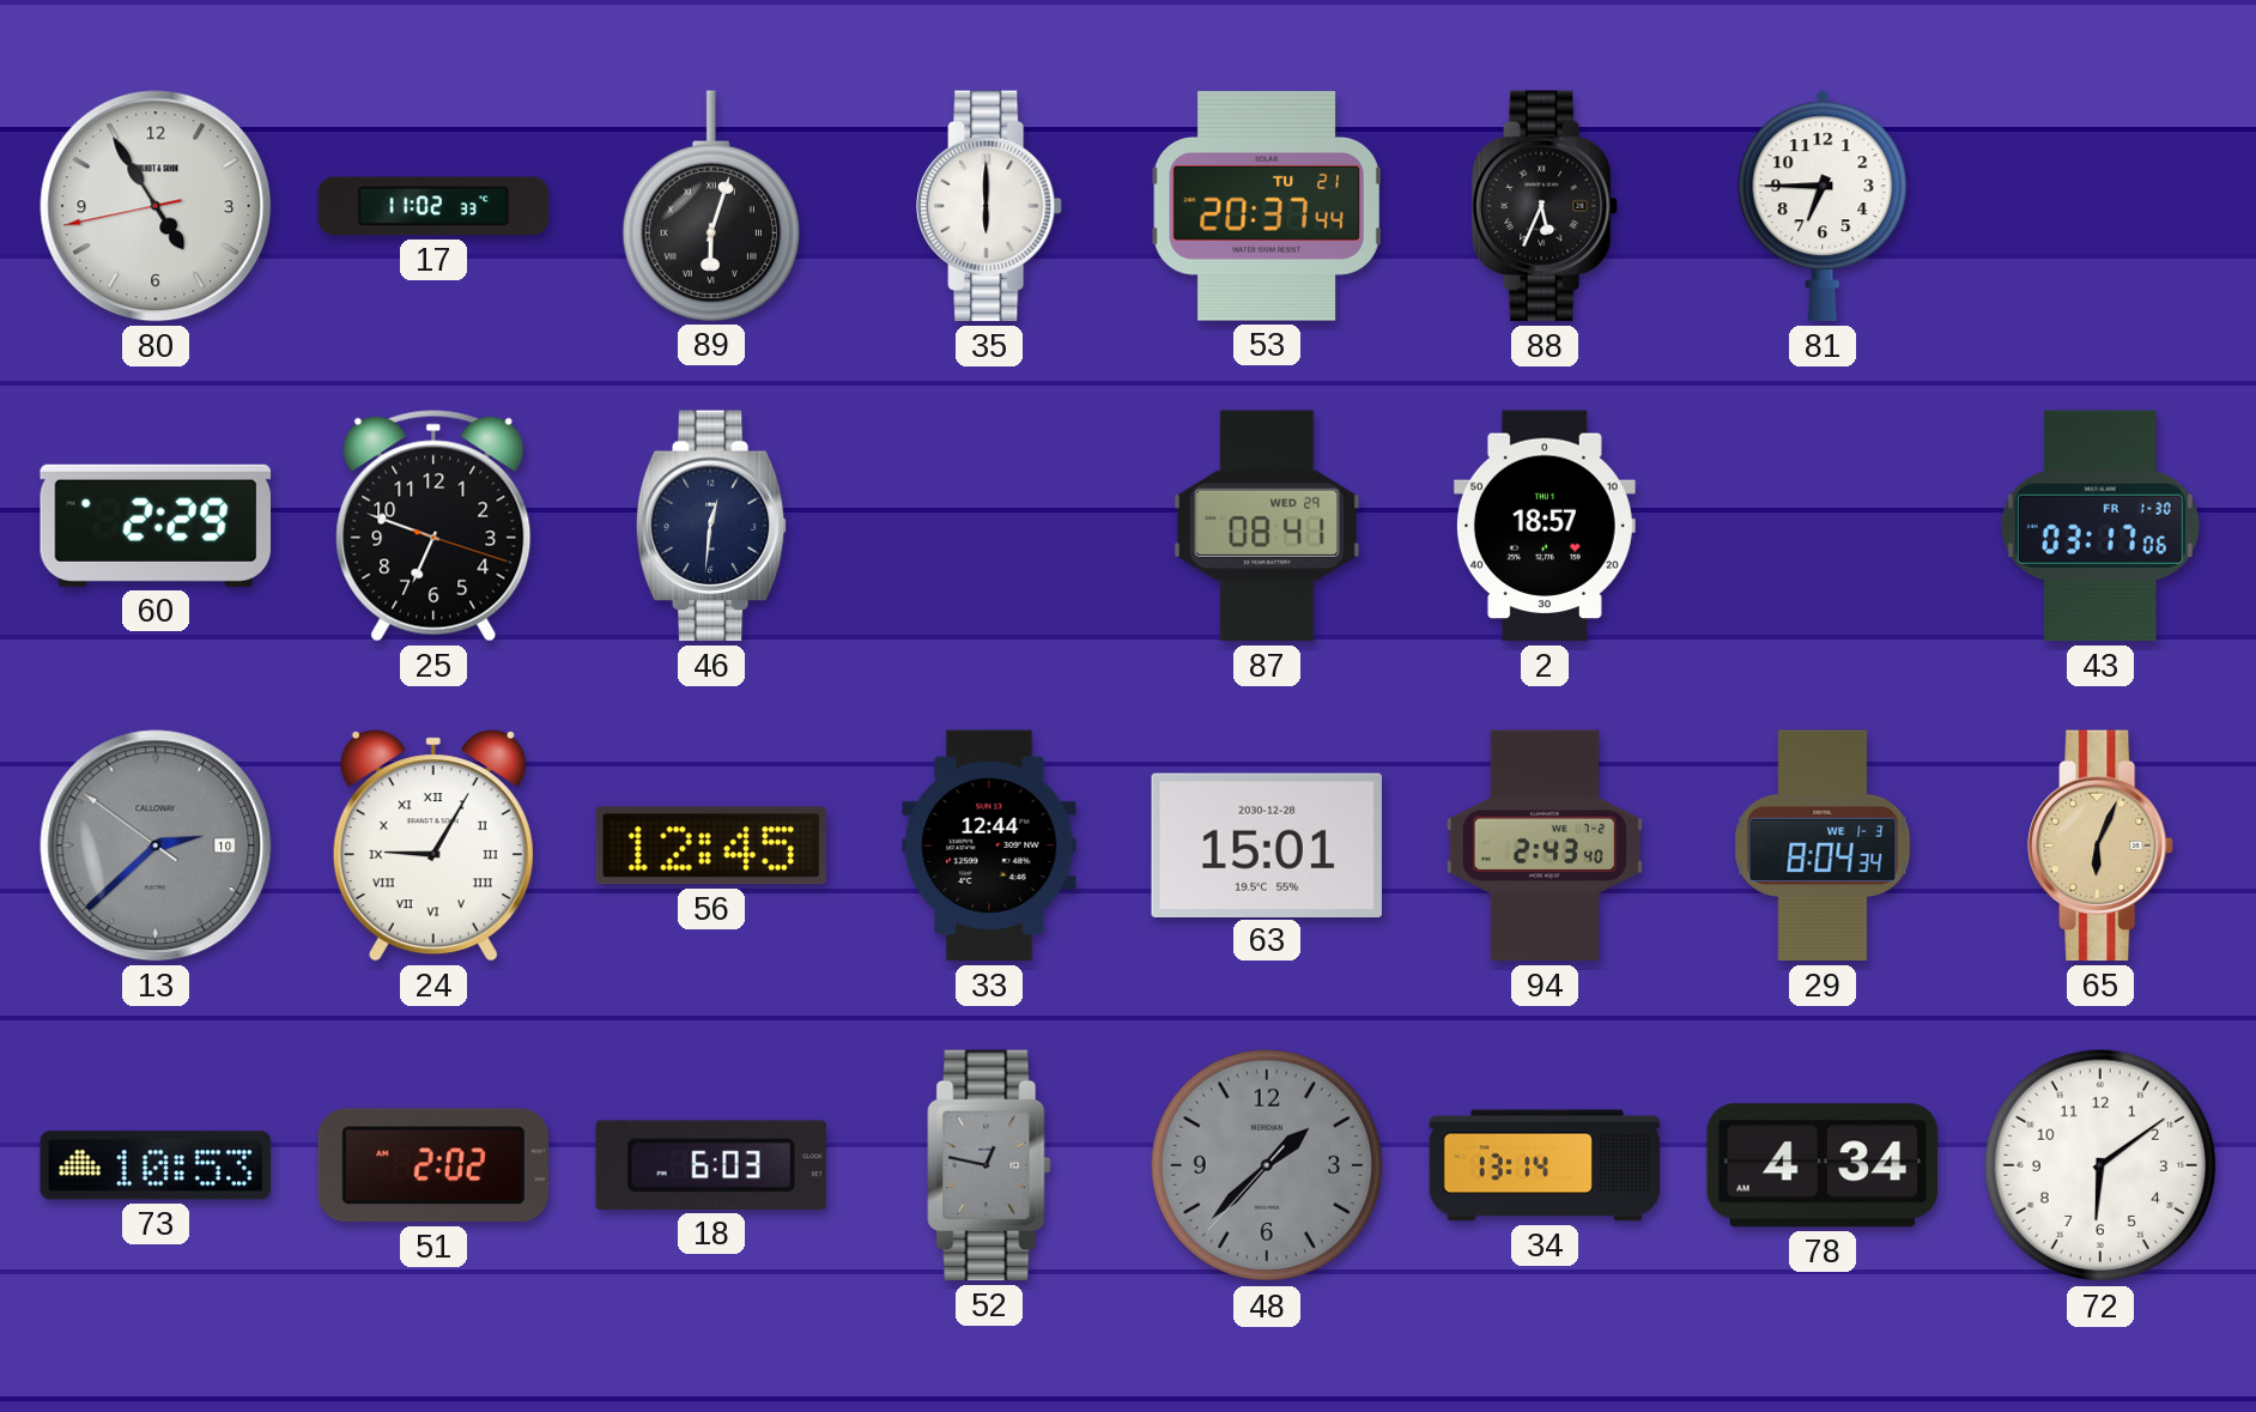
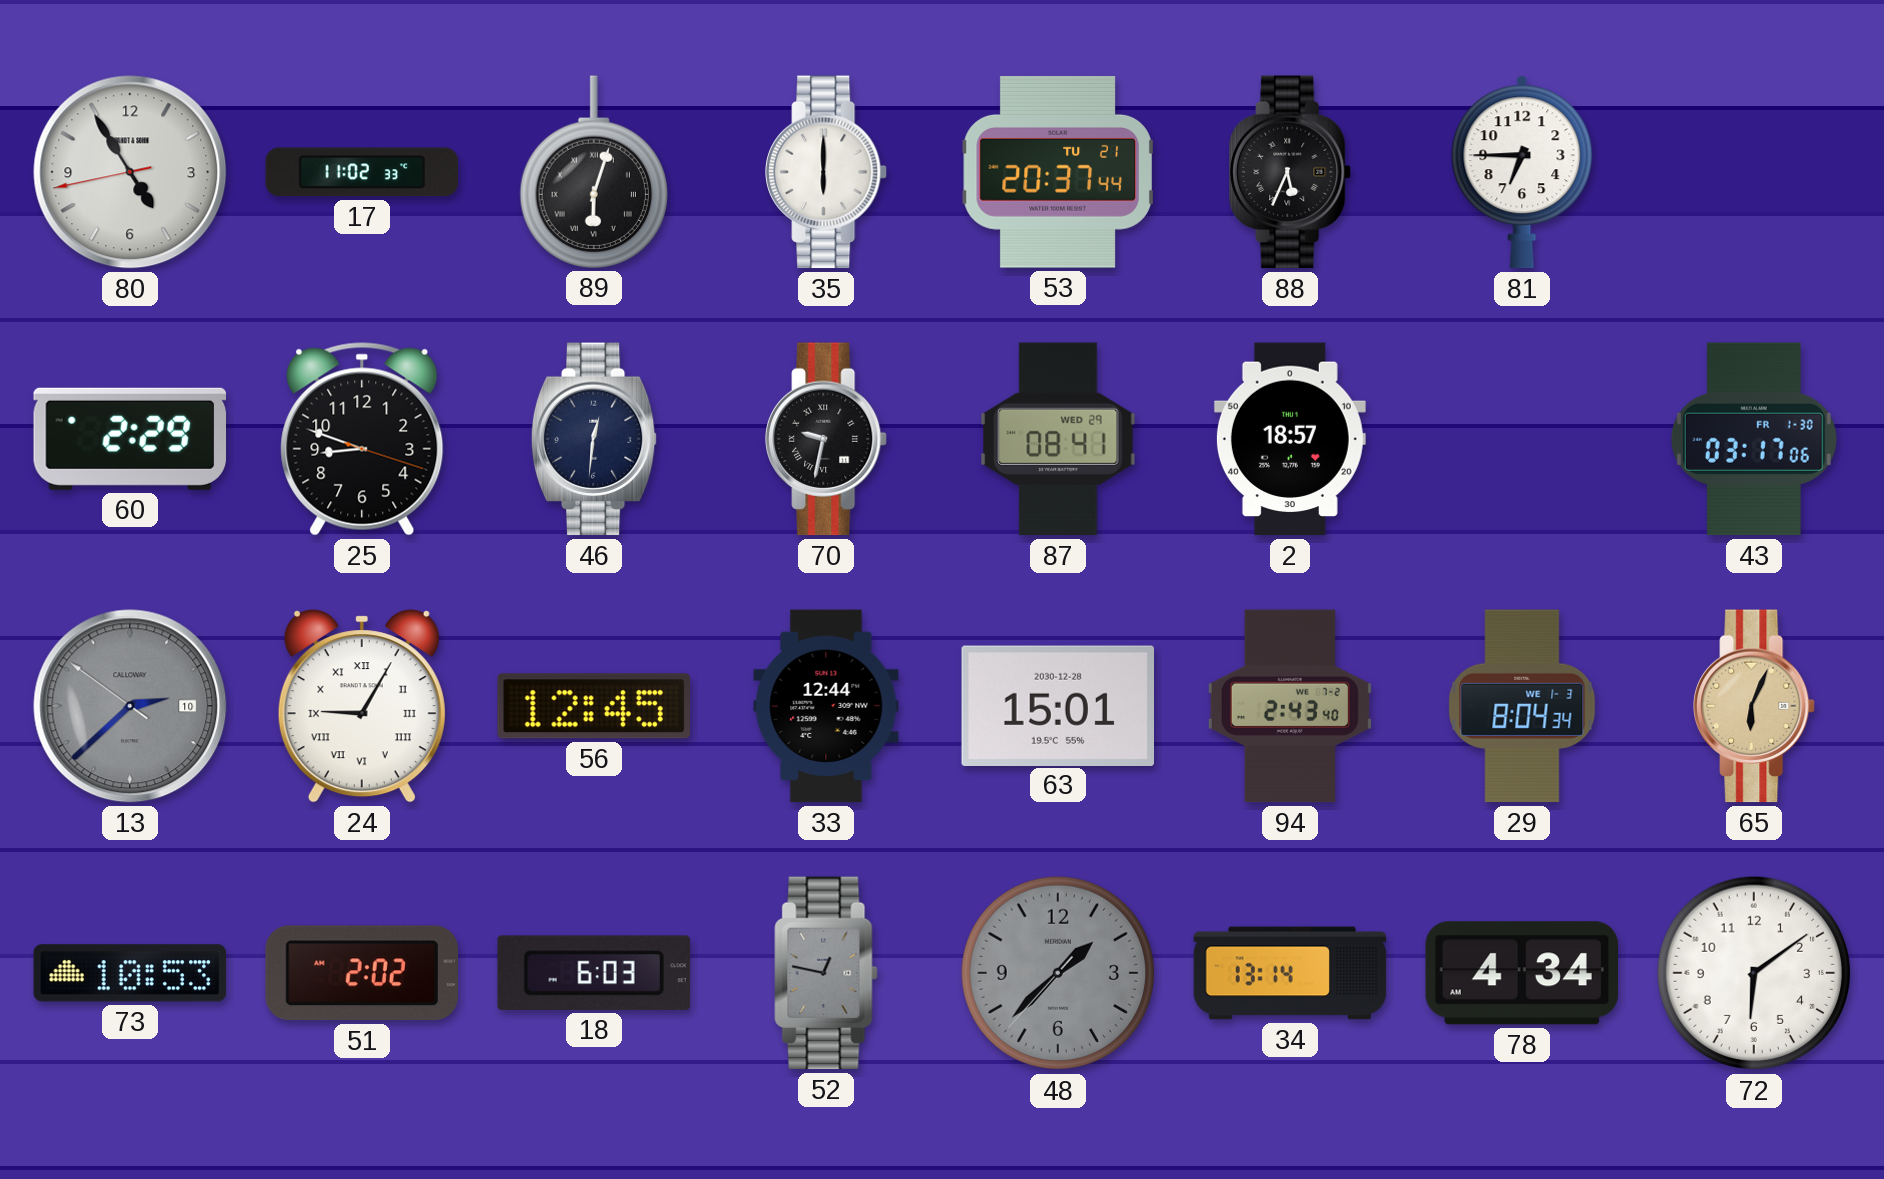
25: 6:48 -> 8:48
70: none -> 9:32
